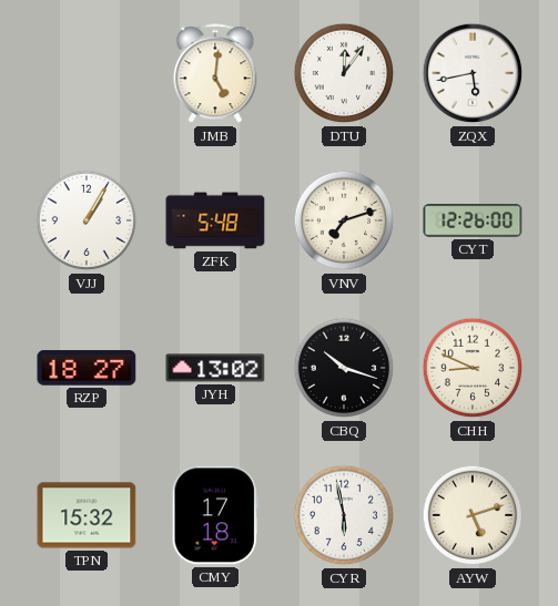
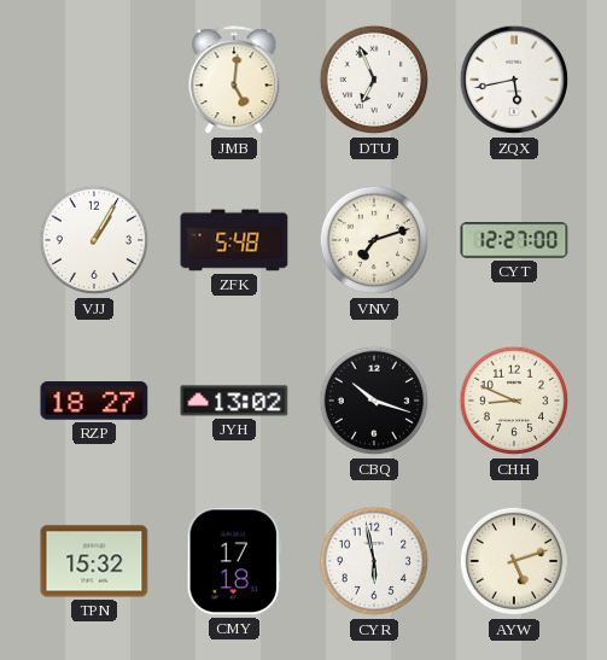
DTU: 12:06 -> 6:56
CYT: 12:26 -> 12:27
